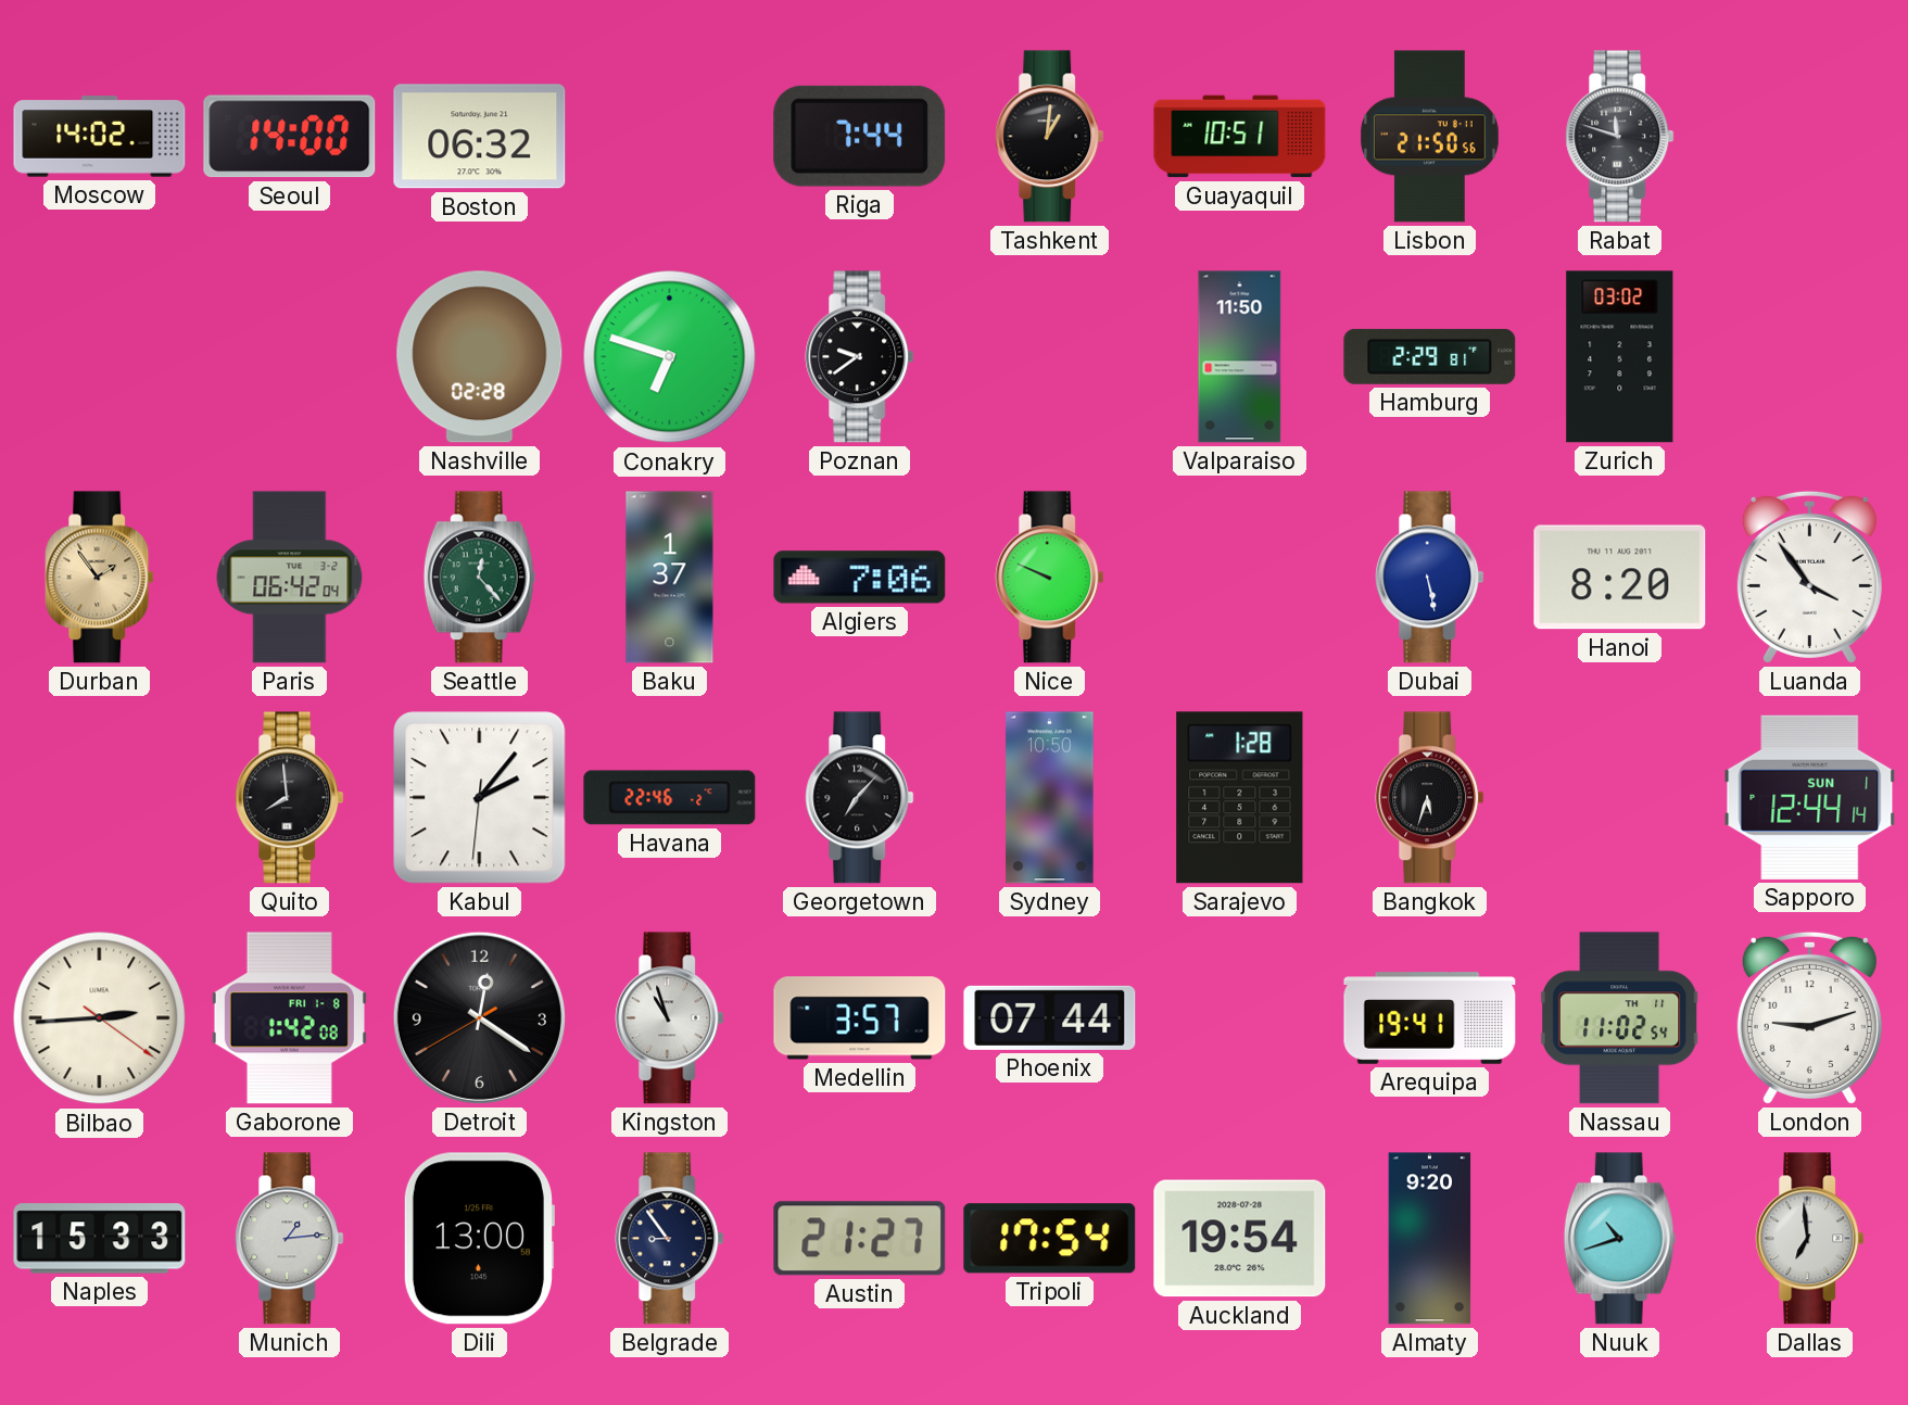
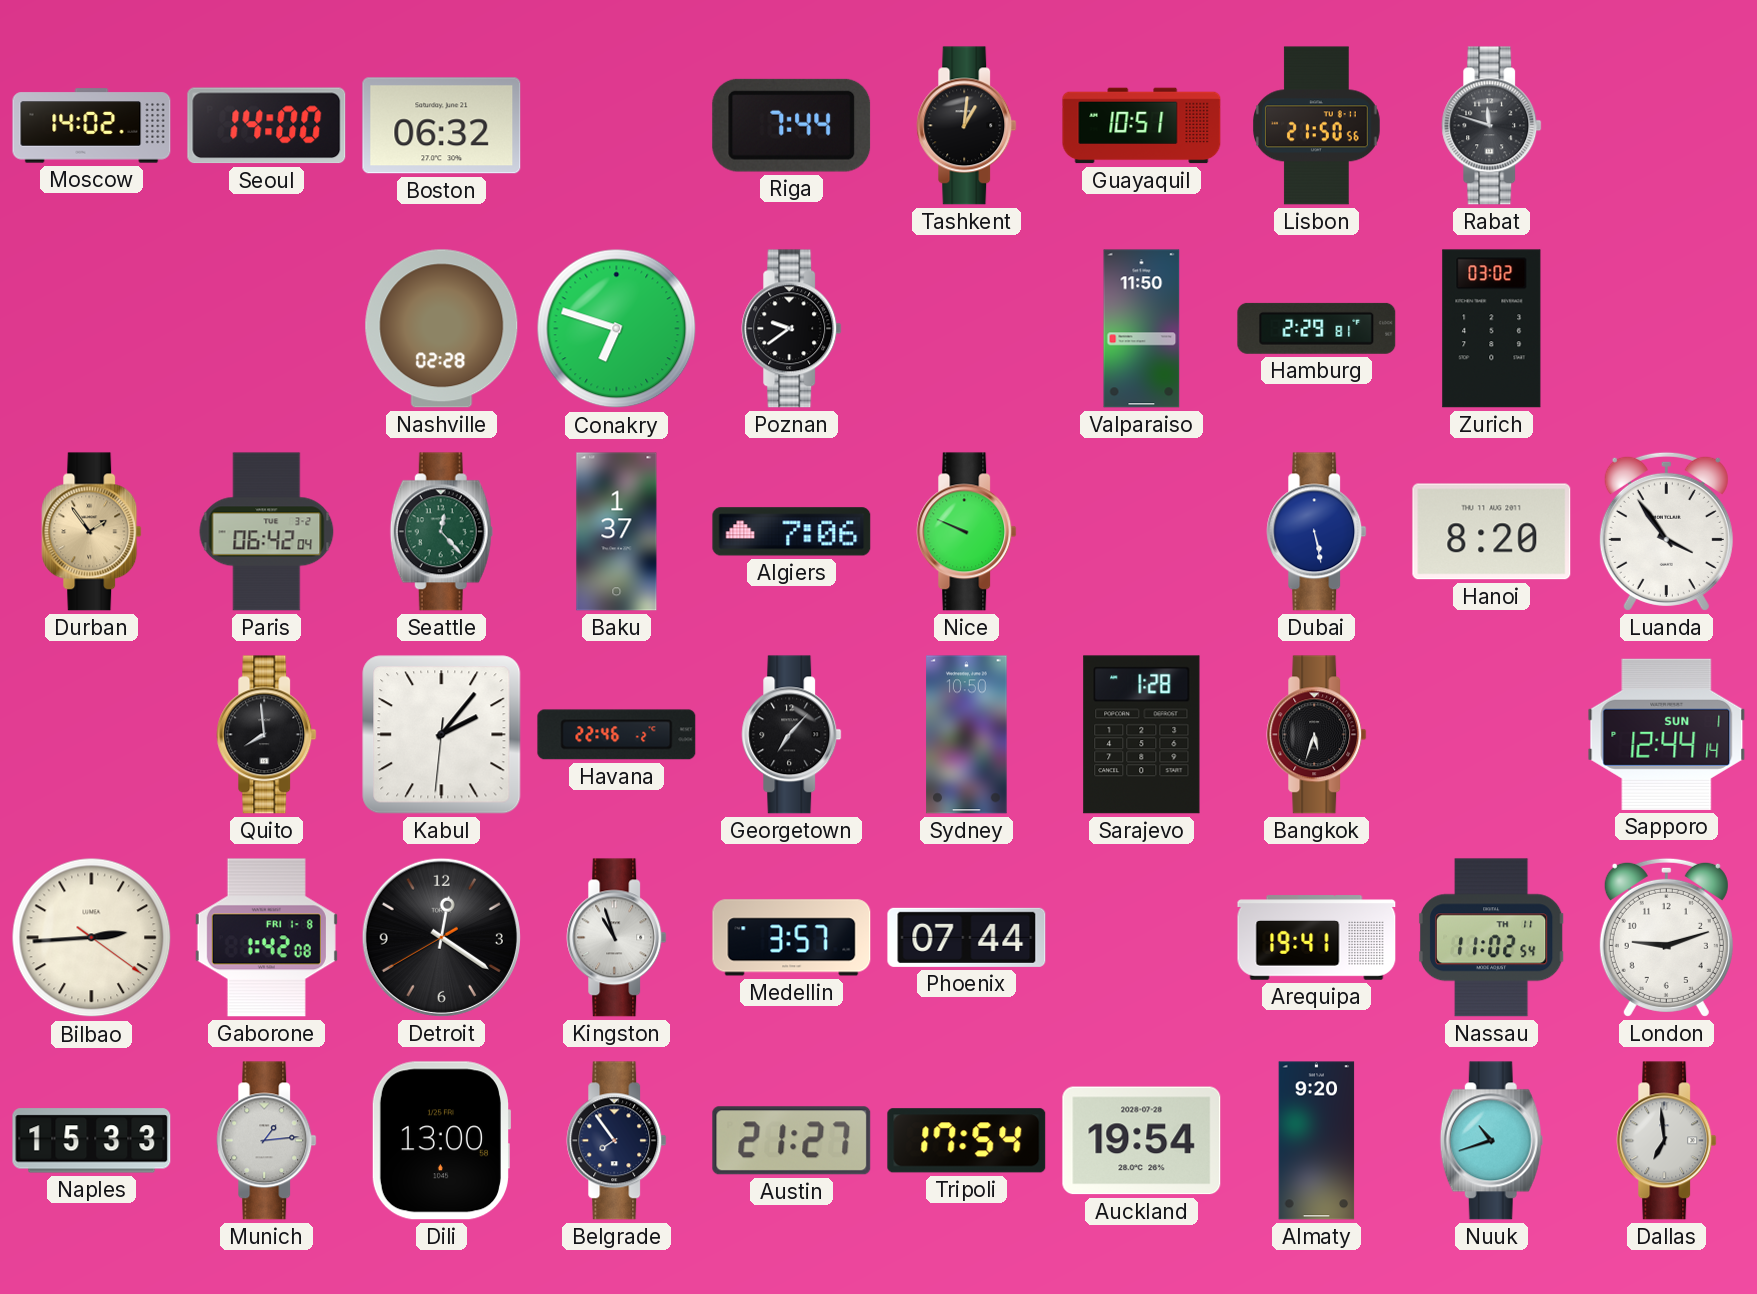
Belgrade: 8:54 -> 7:54
